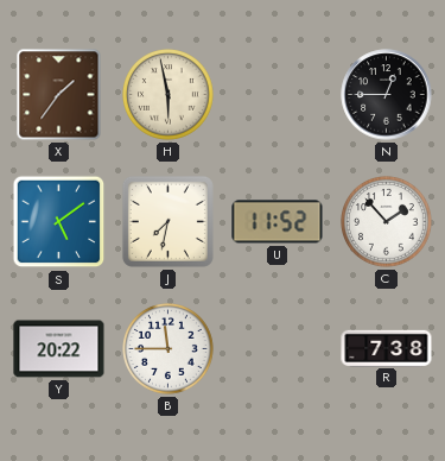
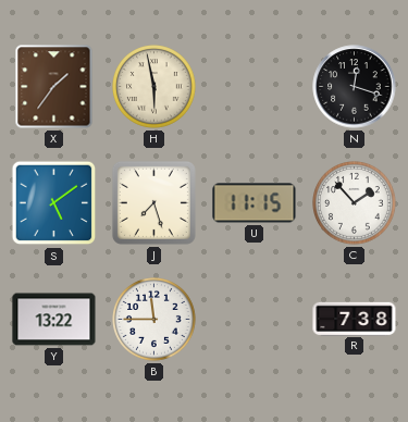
N: 12:45 -> 12:18
J: 7:32 -> 7:27
U: 11:52 -> 11:15
Y: 20:22 -> 13:22
